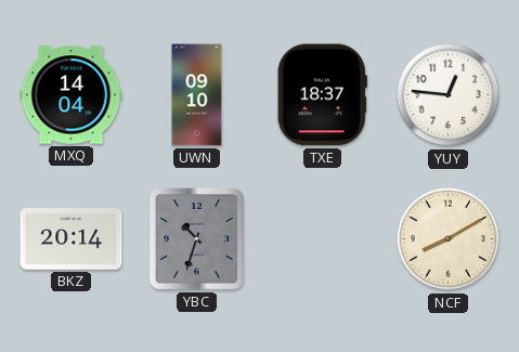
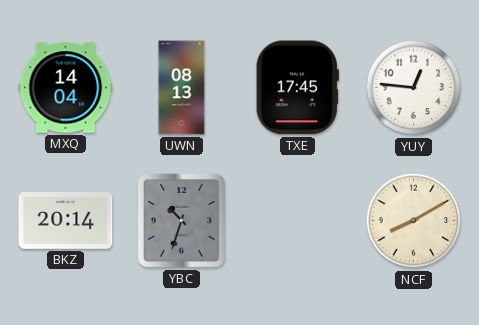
UWN: 09:10 -> 08:13
TXE: 18:37 -> 17:45
